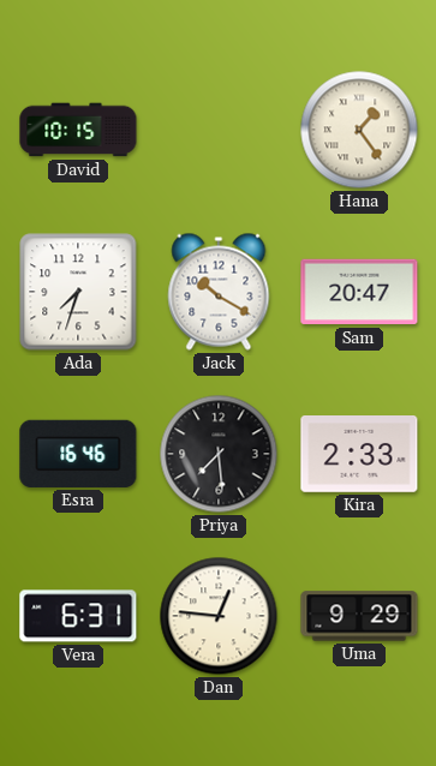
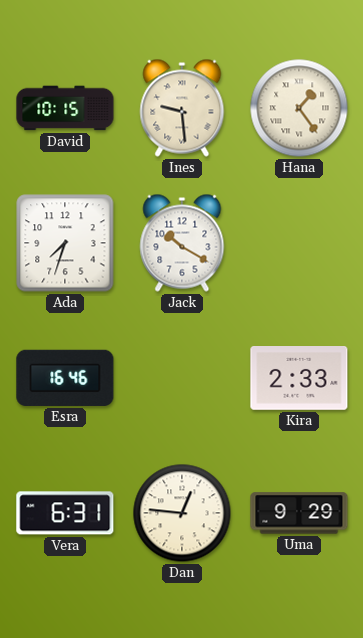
Ines: none -> 9:29
Sam: 20:47 -> none
Priya: 7:29 -> none
